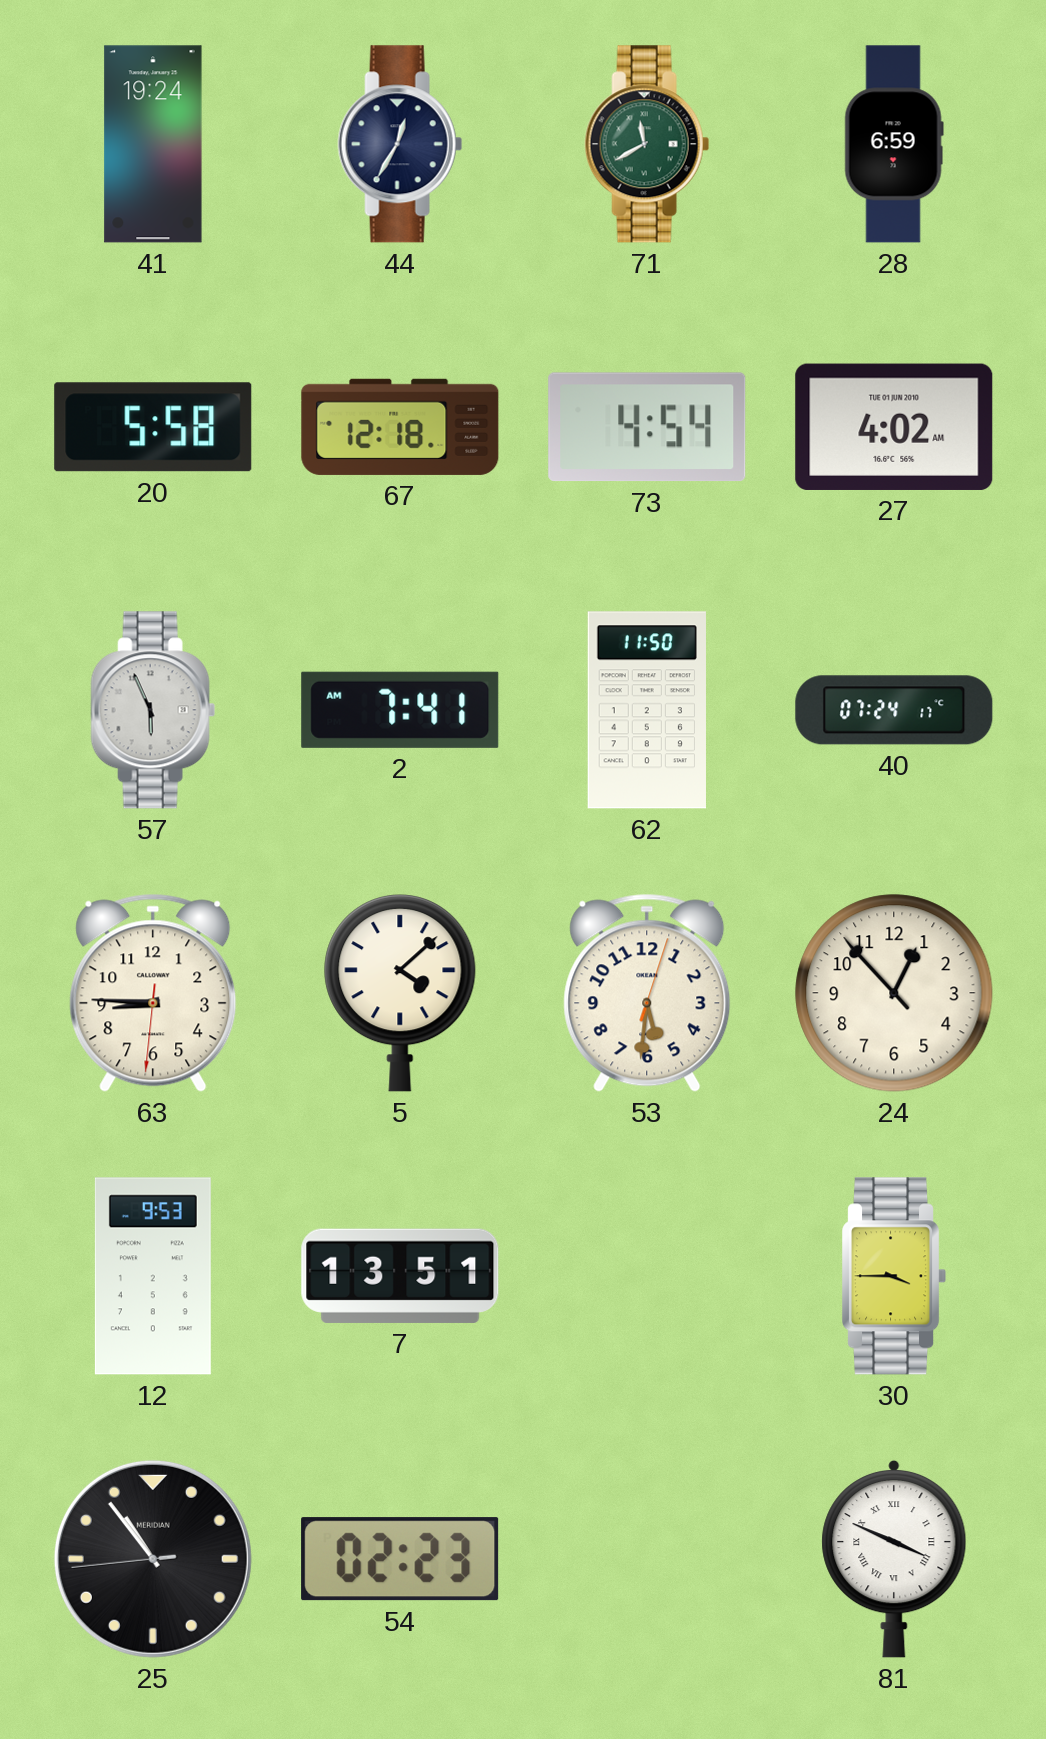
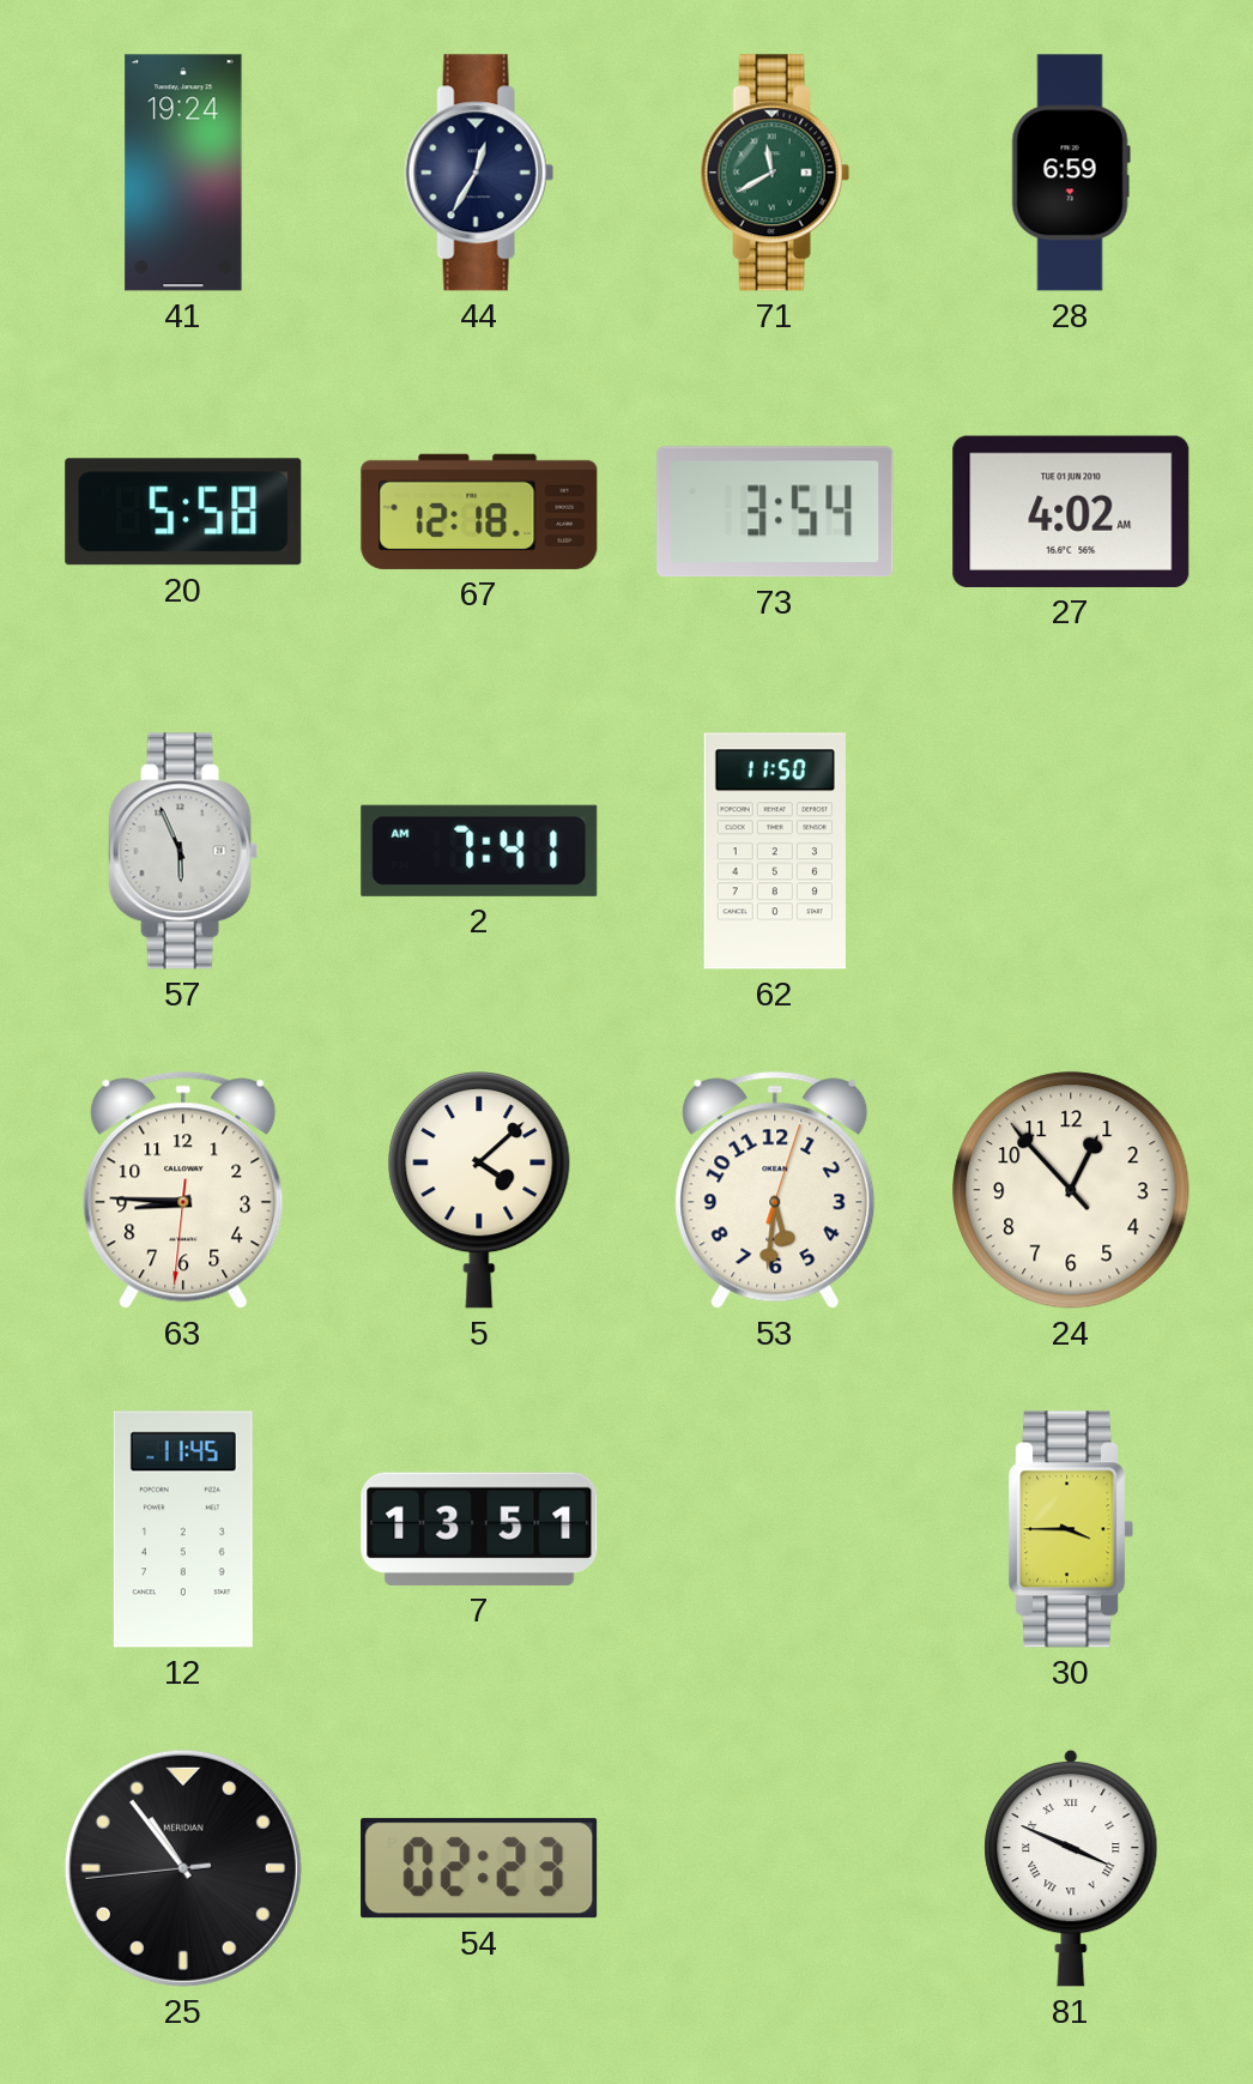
73: 4:54 -> 3:54
40: 07:24 -> none
12: 9:53 -> 11:45
